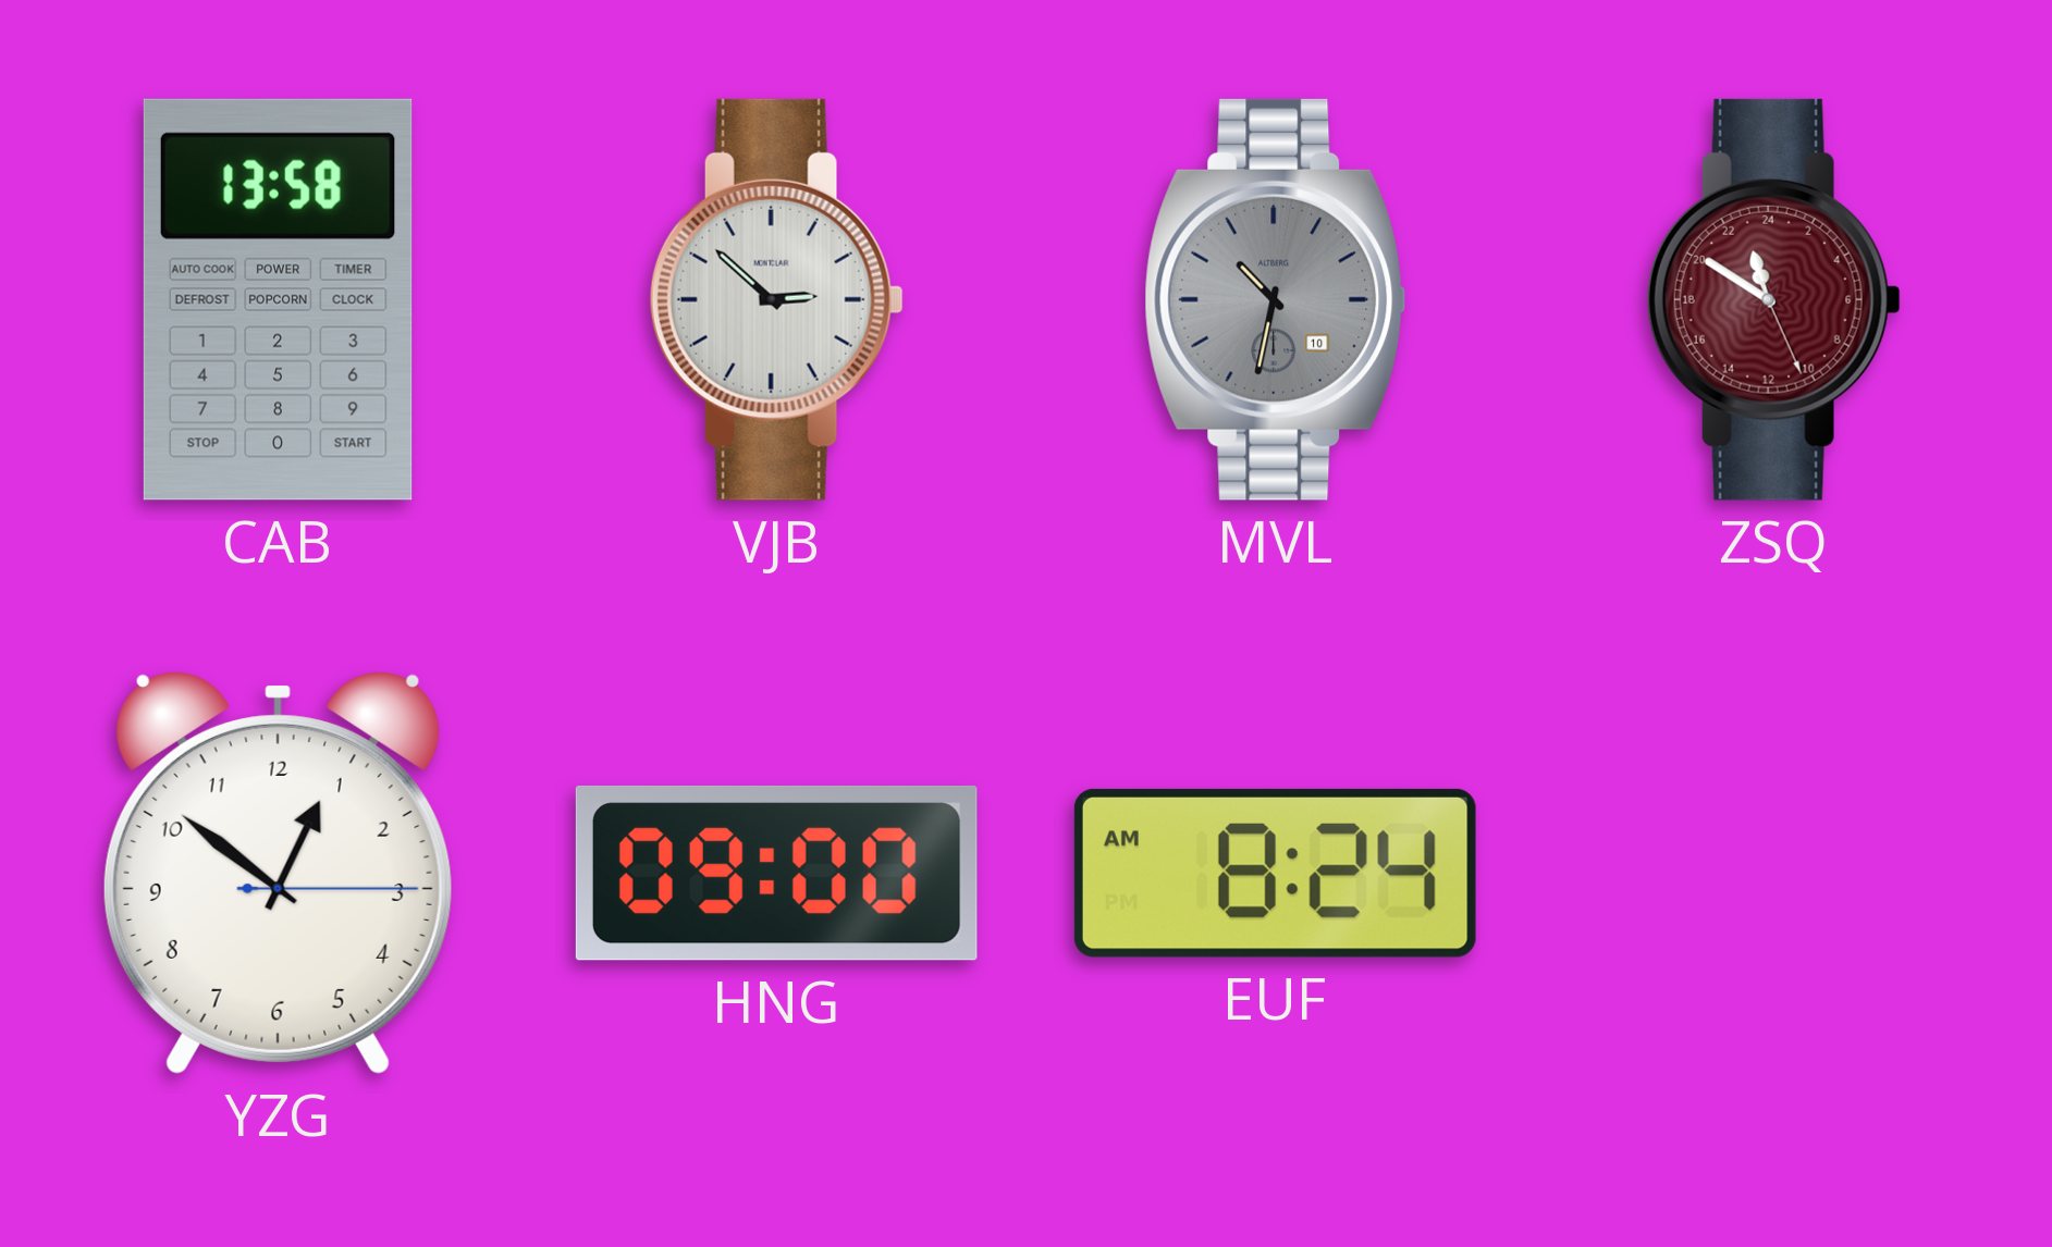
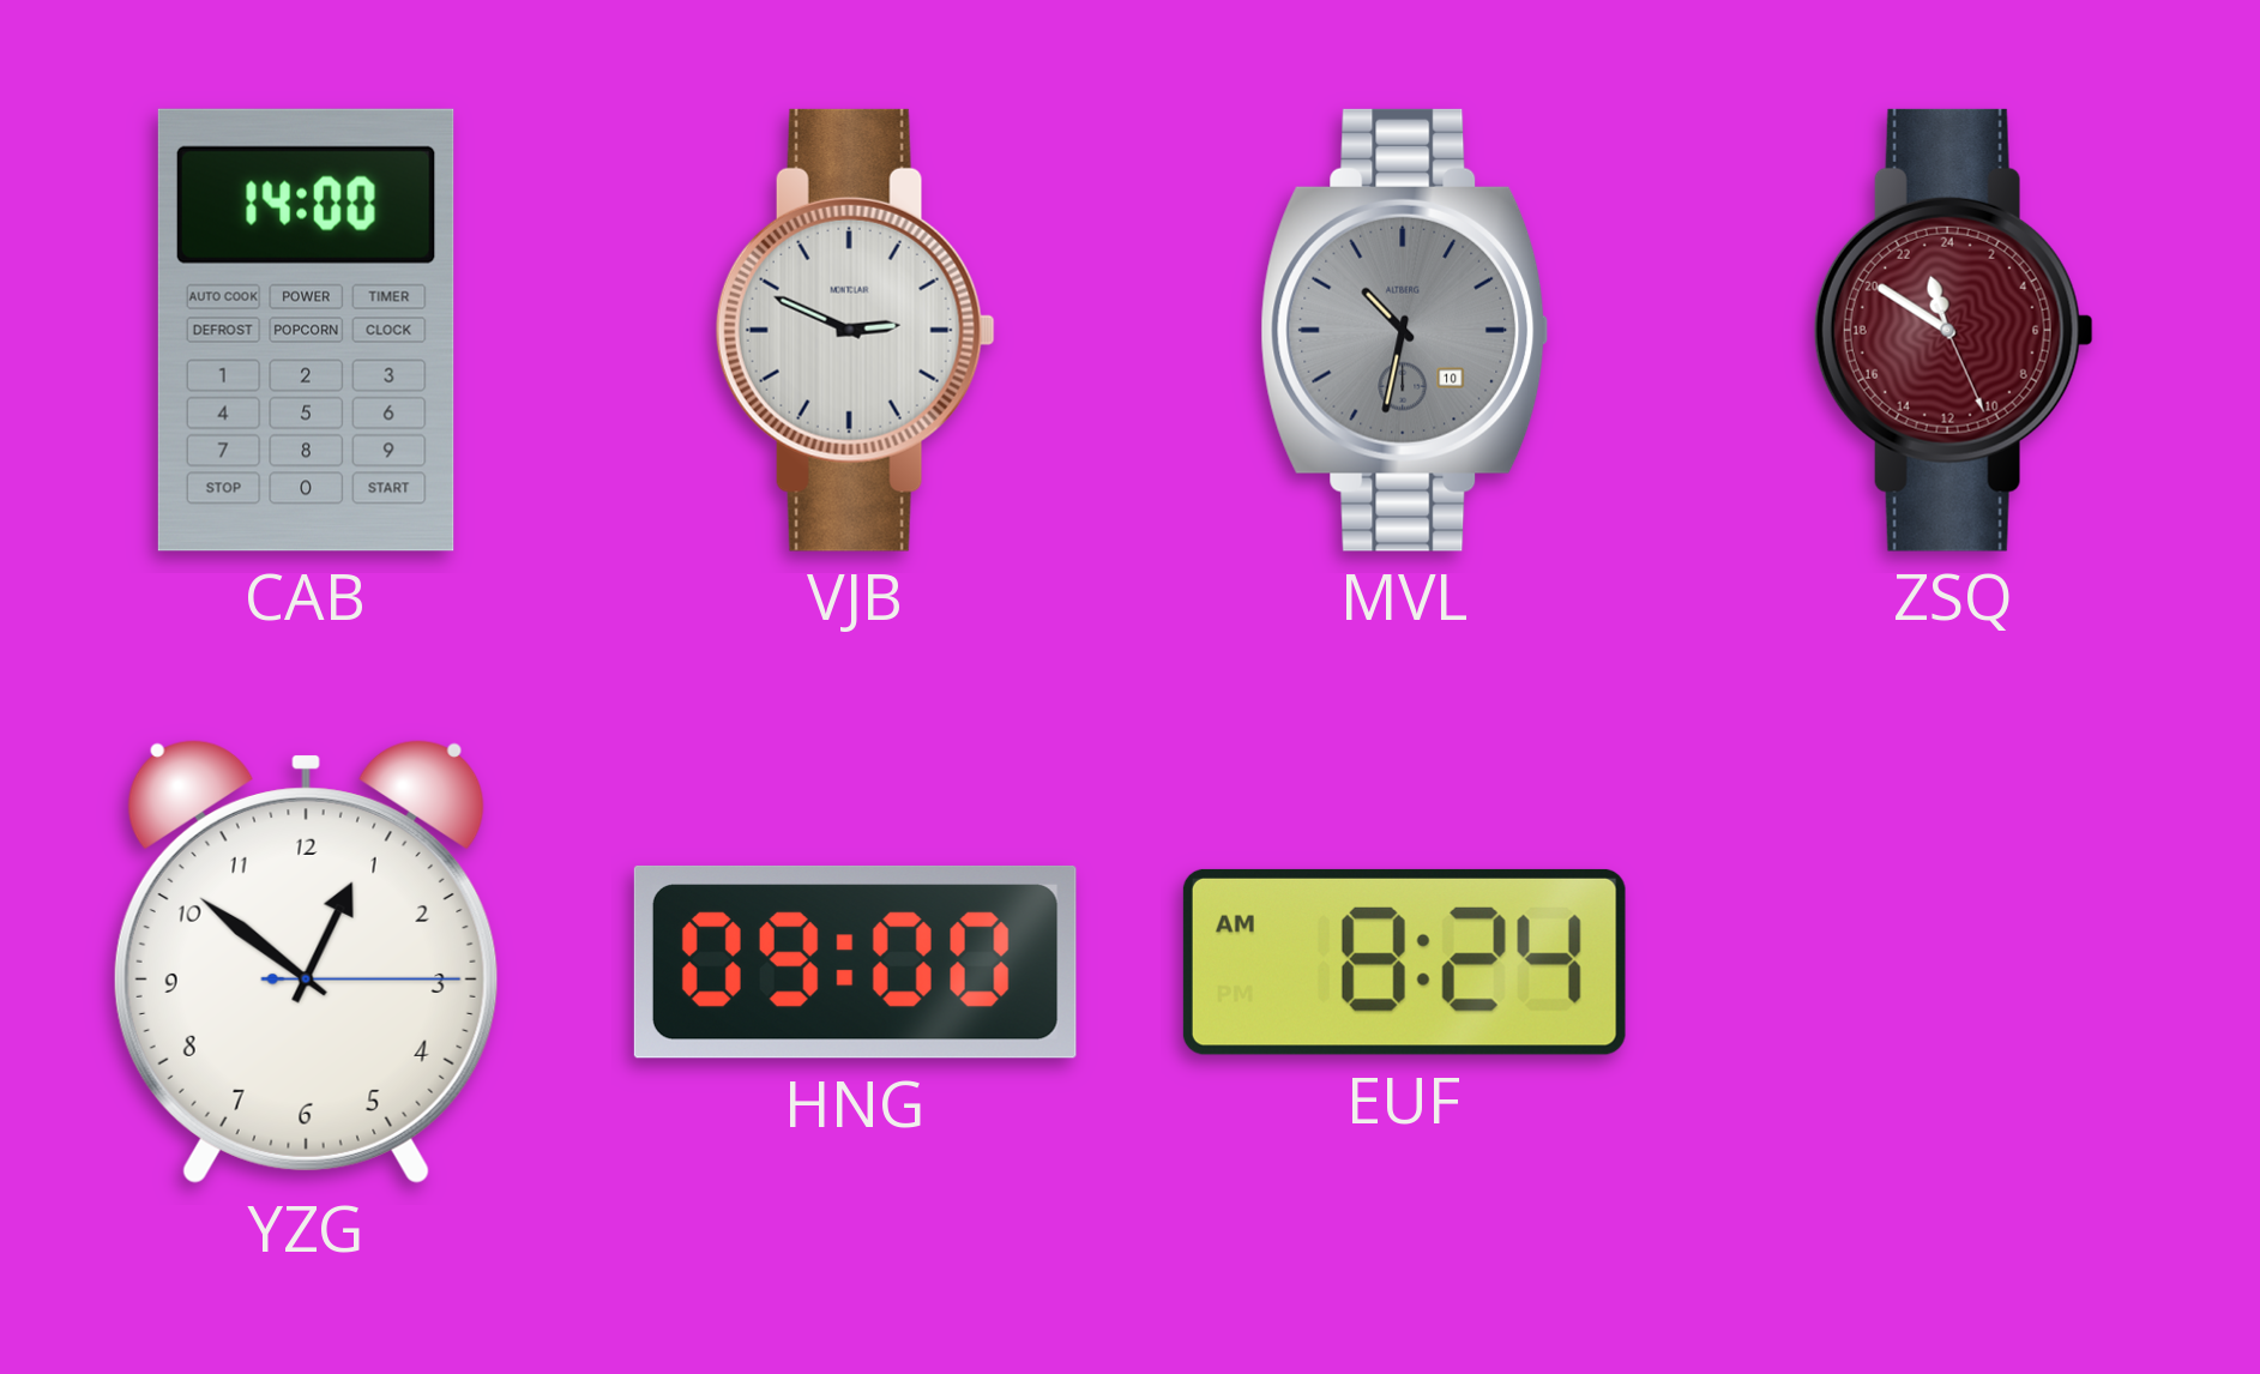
CAB: 13:58 -> 14:00
VJB: 2:52 -> 2:49
